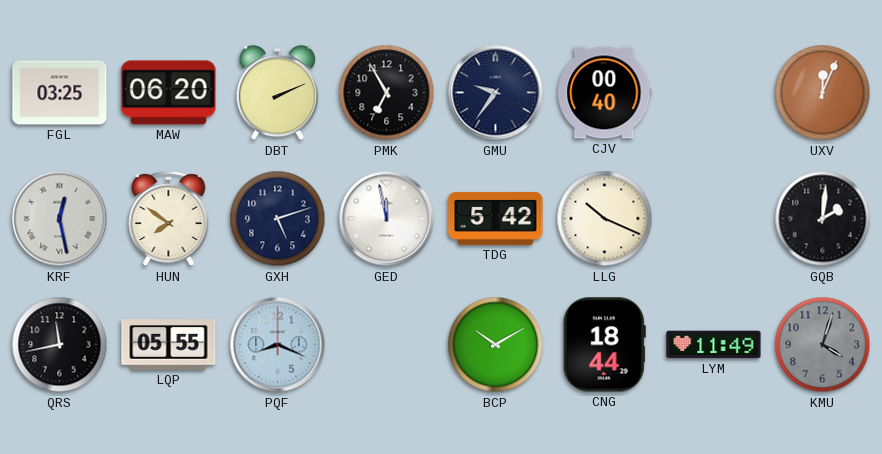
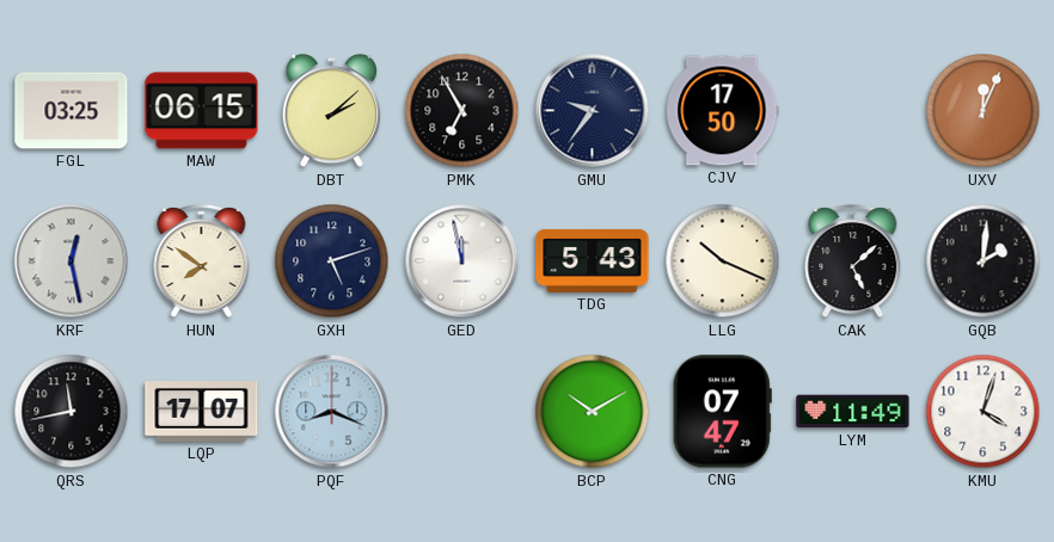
MAW: 06:20 -> 06:15
DBT: 2:11 -> 2:08
CJV: 00:40 -> 17:50
TDG: 5:42 -> 5:43
CAK: none -> 5:08
LQP: 05:55 -> 17:07
CNG: 18:44 -> 07:47
KMU dial: grey -> white
